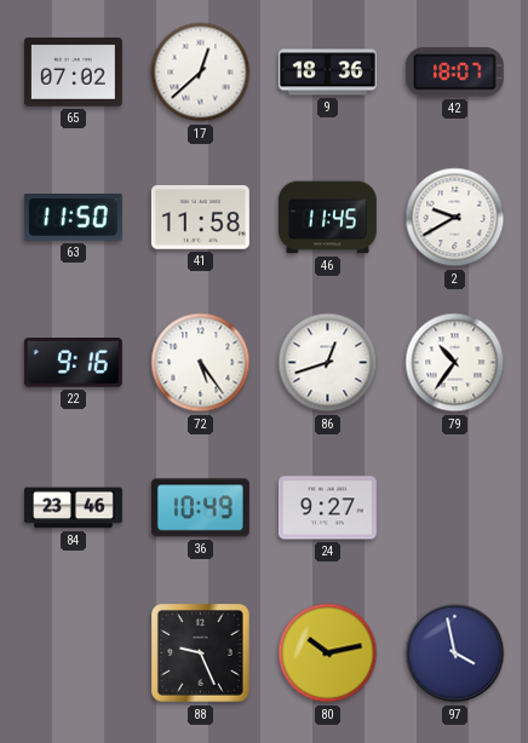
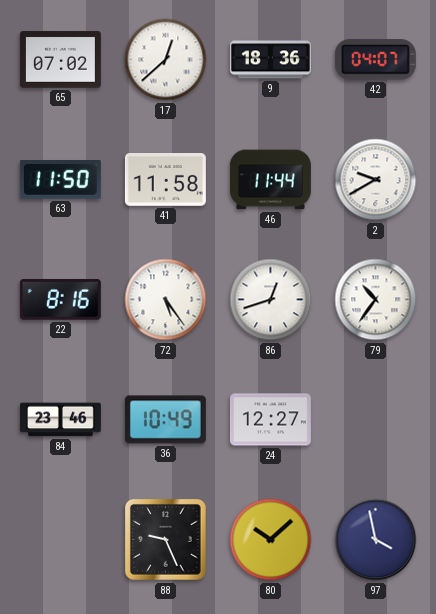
42: 18:07 -> 04:07
46: 11:45 -> 11:44
22: 9:16 -> 8:16
24: 9:27 -> 12:27
80: 10:13 -> 10:08
